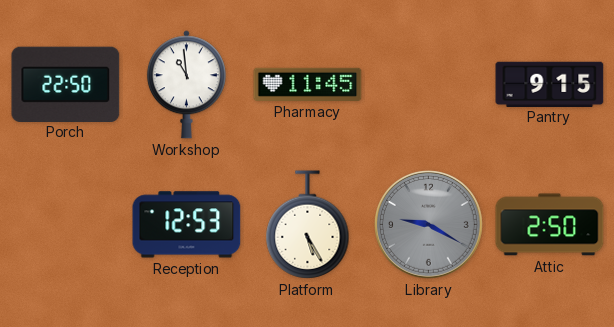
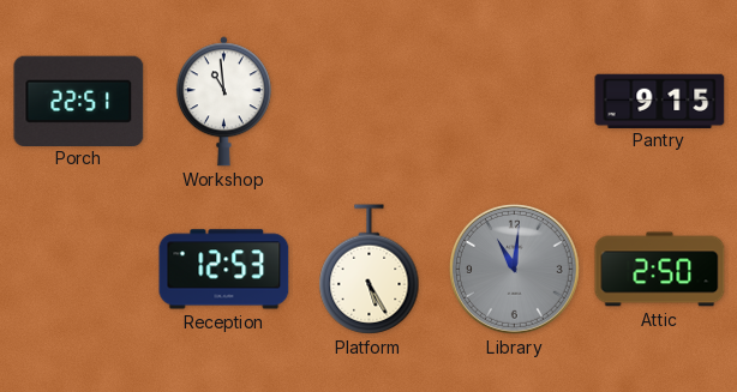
Porch: 22:50 -> 22:51
Pharmacy: 11:45 -> none
Library: 9:20 -> 11:01
